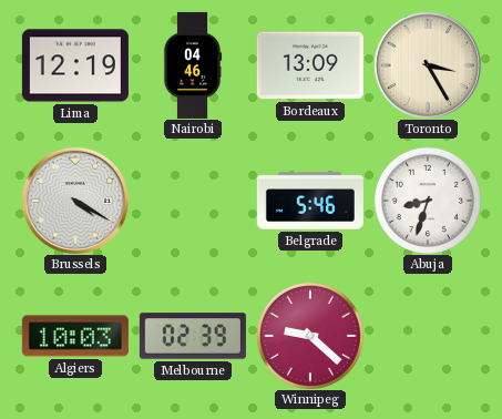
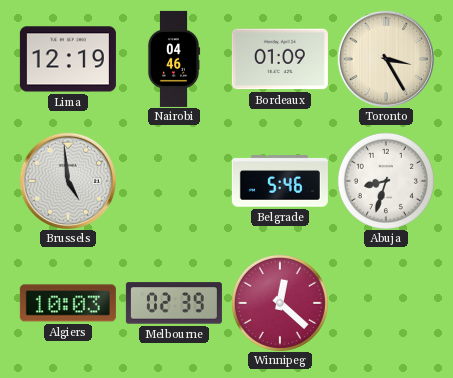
Bordeaux: 13:09 -> 01:09
Brussels: 4:20 -> 4:59
Winnipeg: 9:22 -> 12:22
